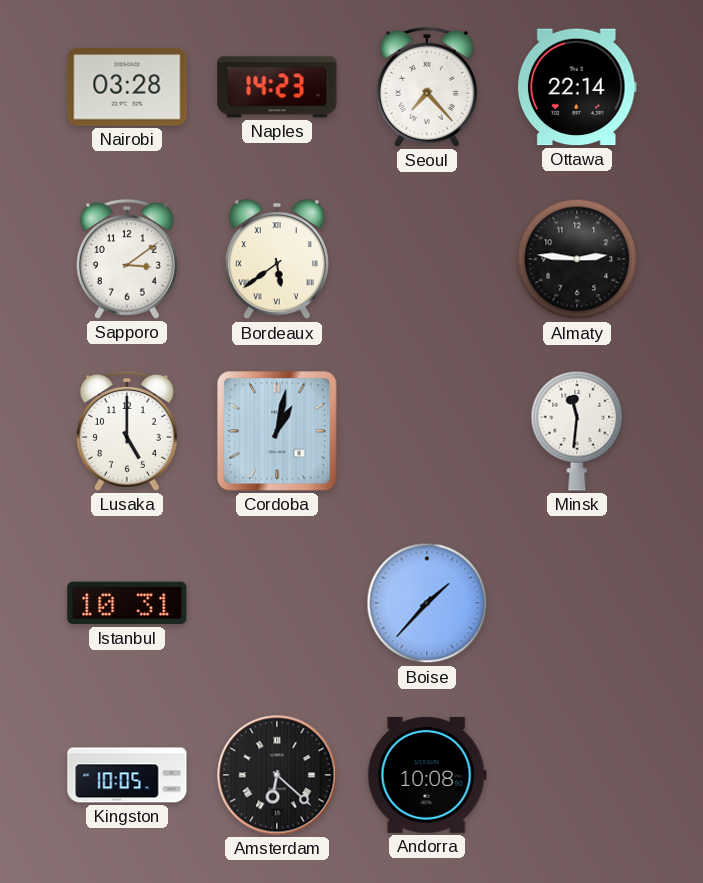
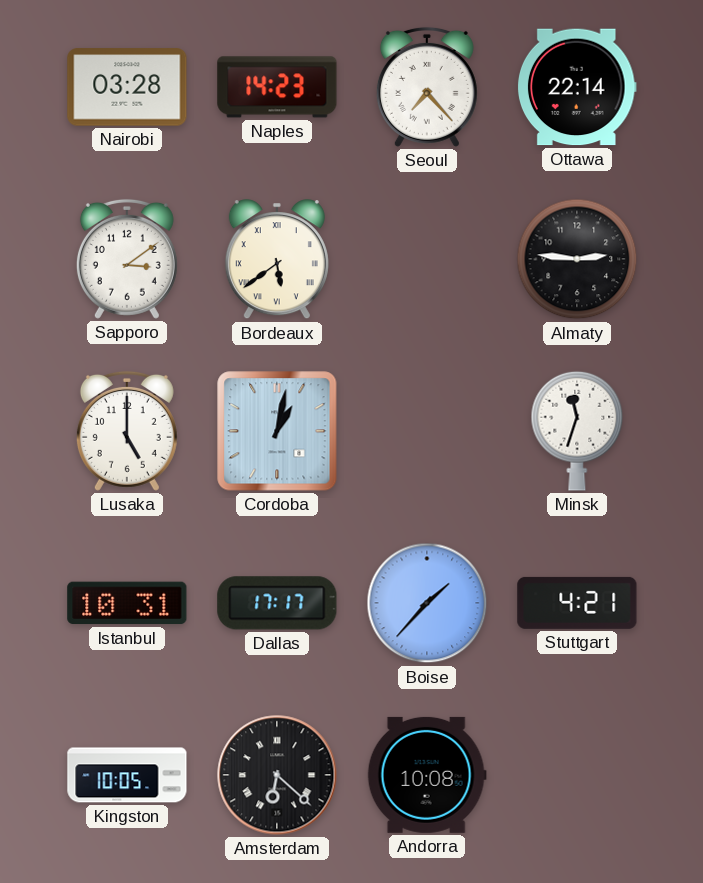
Minsk: 11:31 -> 11:33
Dallas: none -> 17:17
Stuttgart: none -> 4:21
